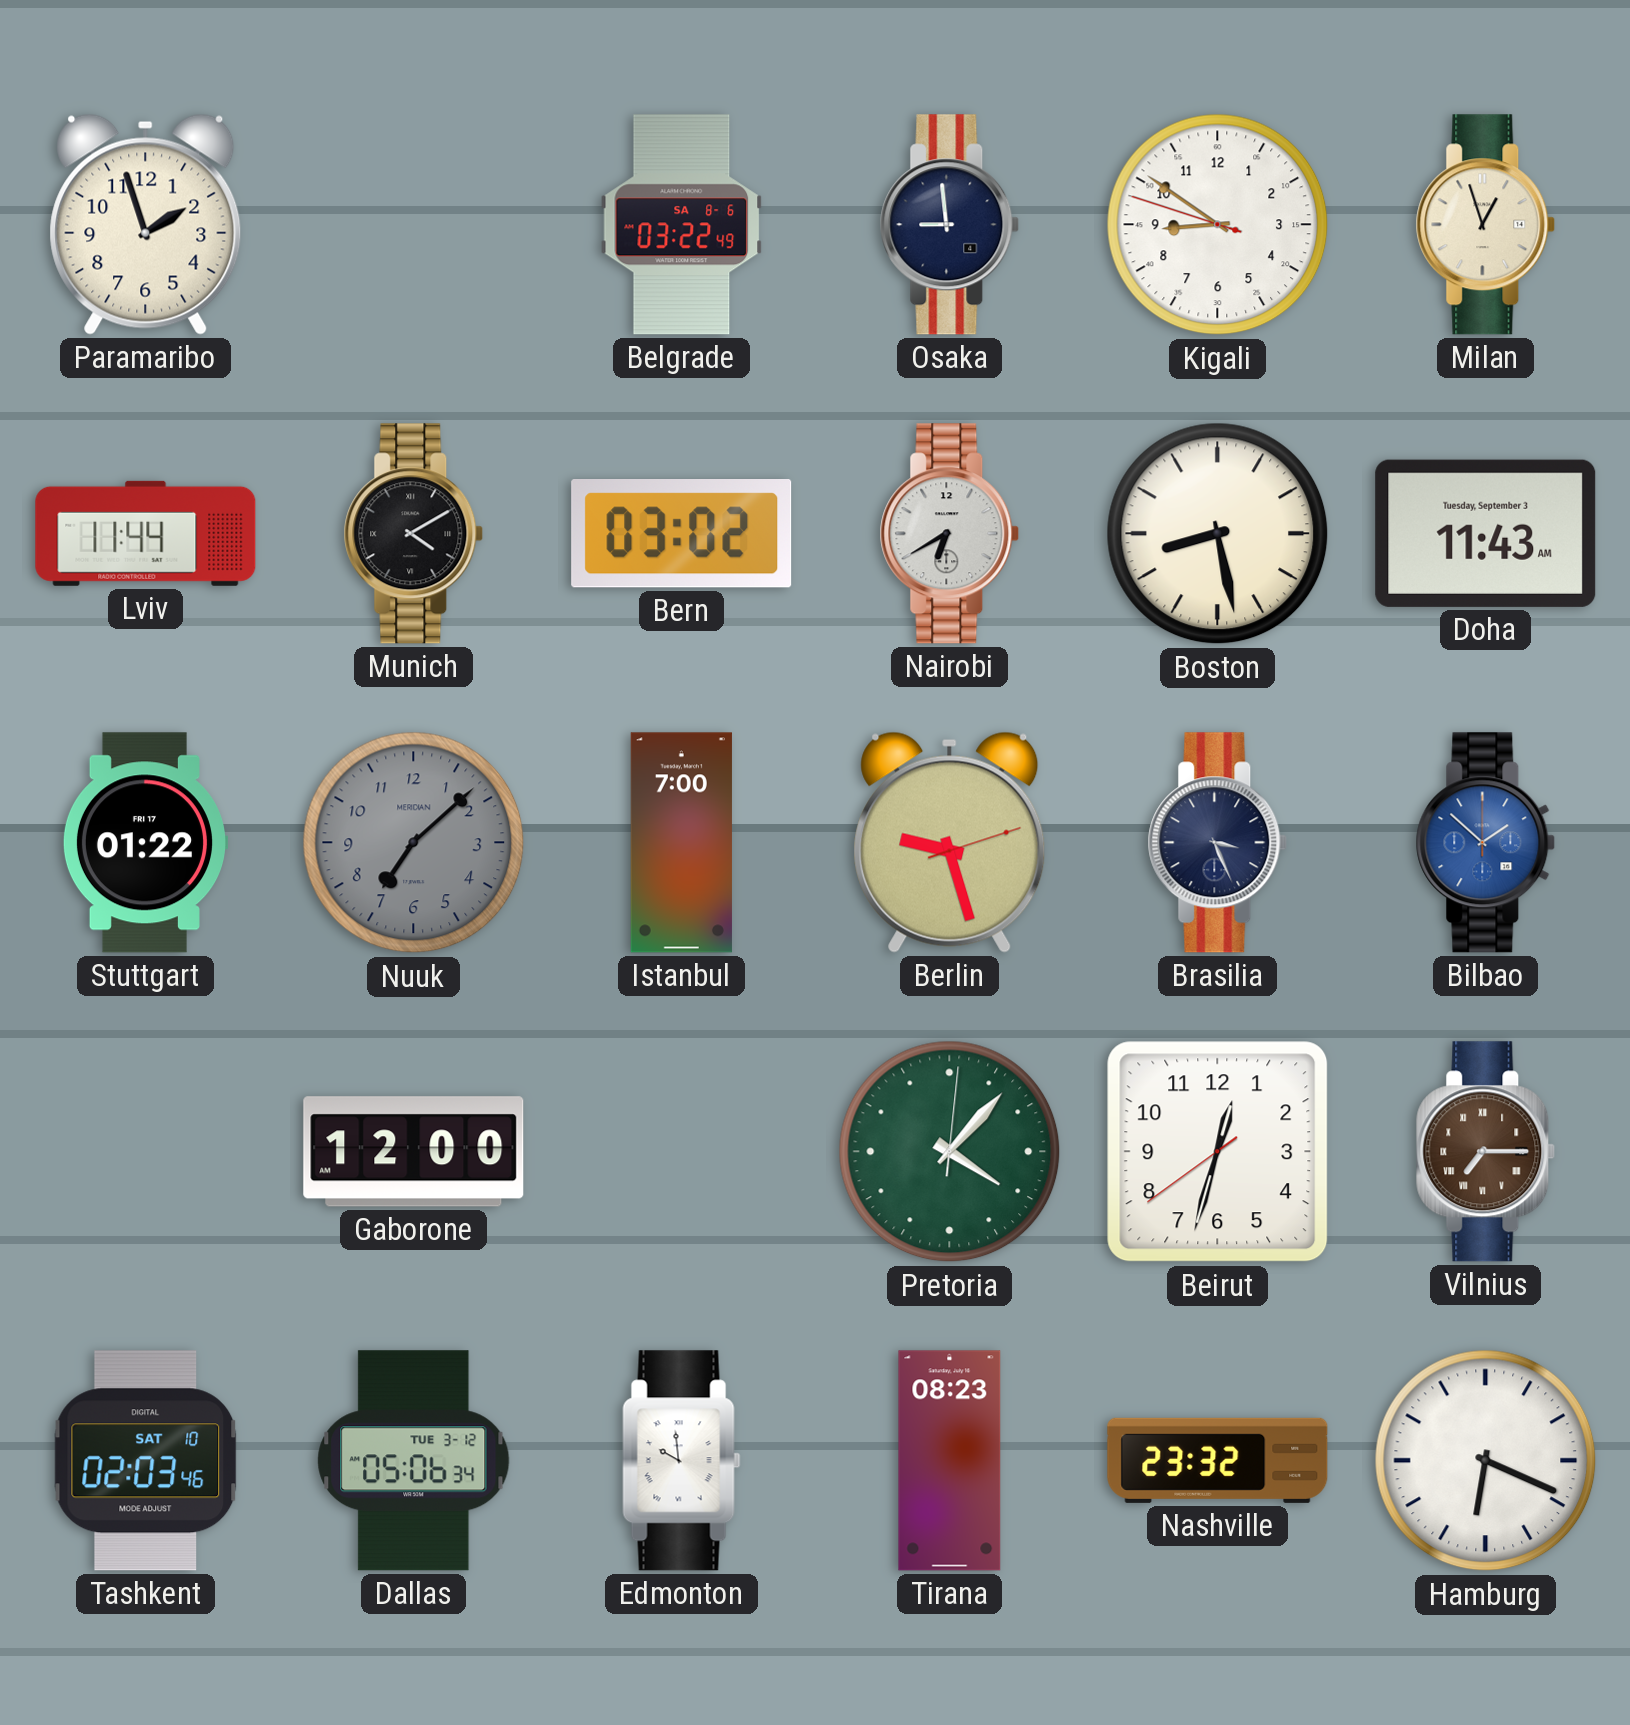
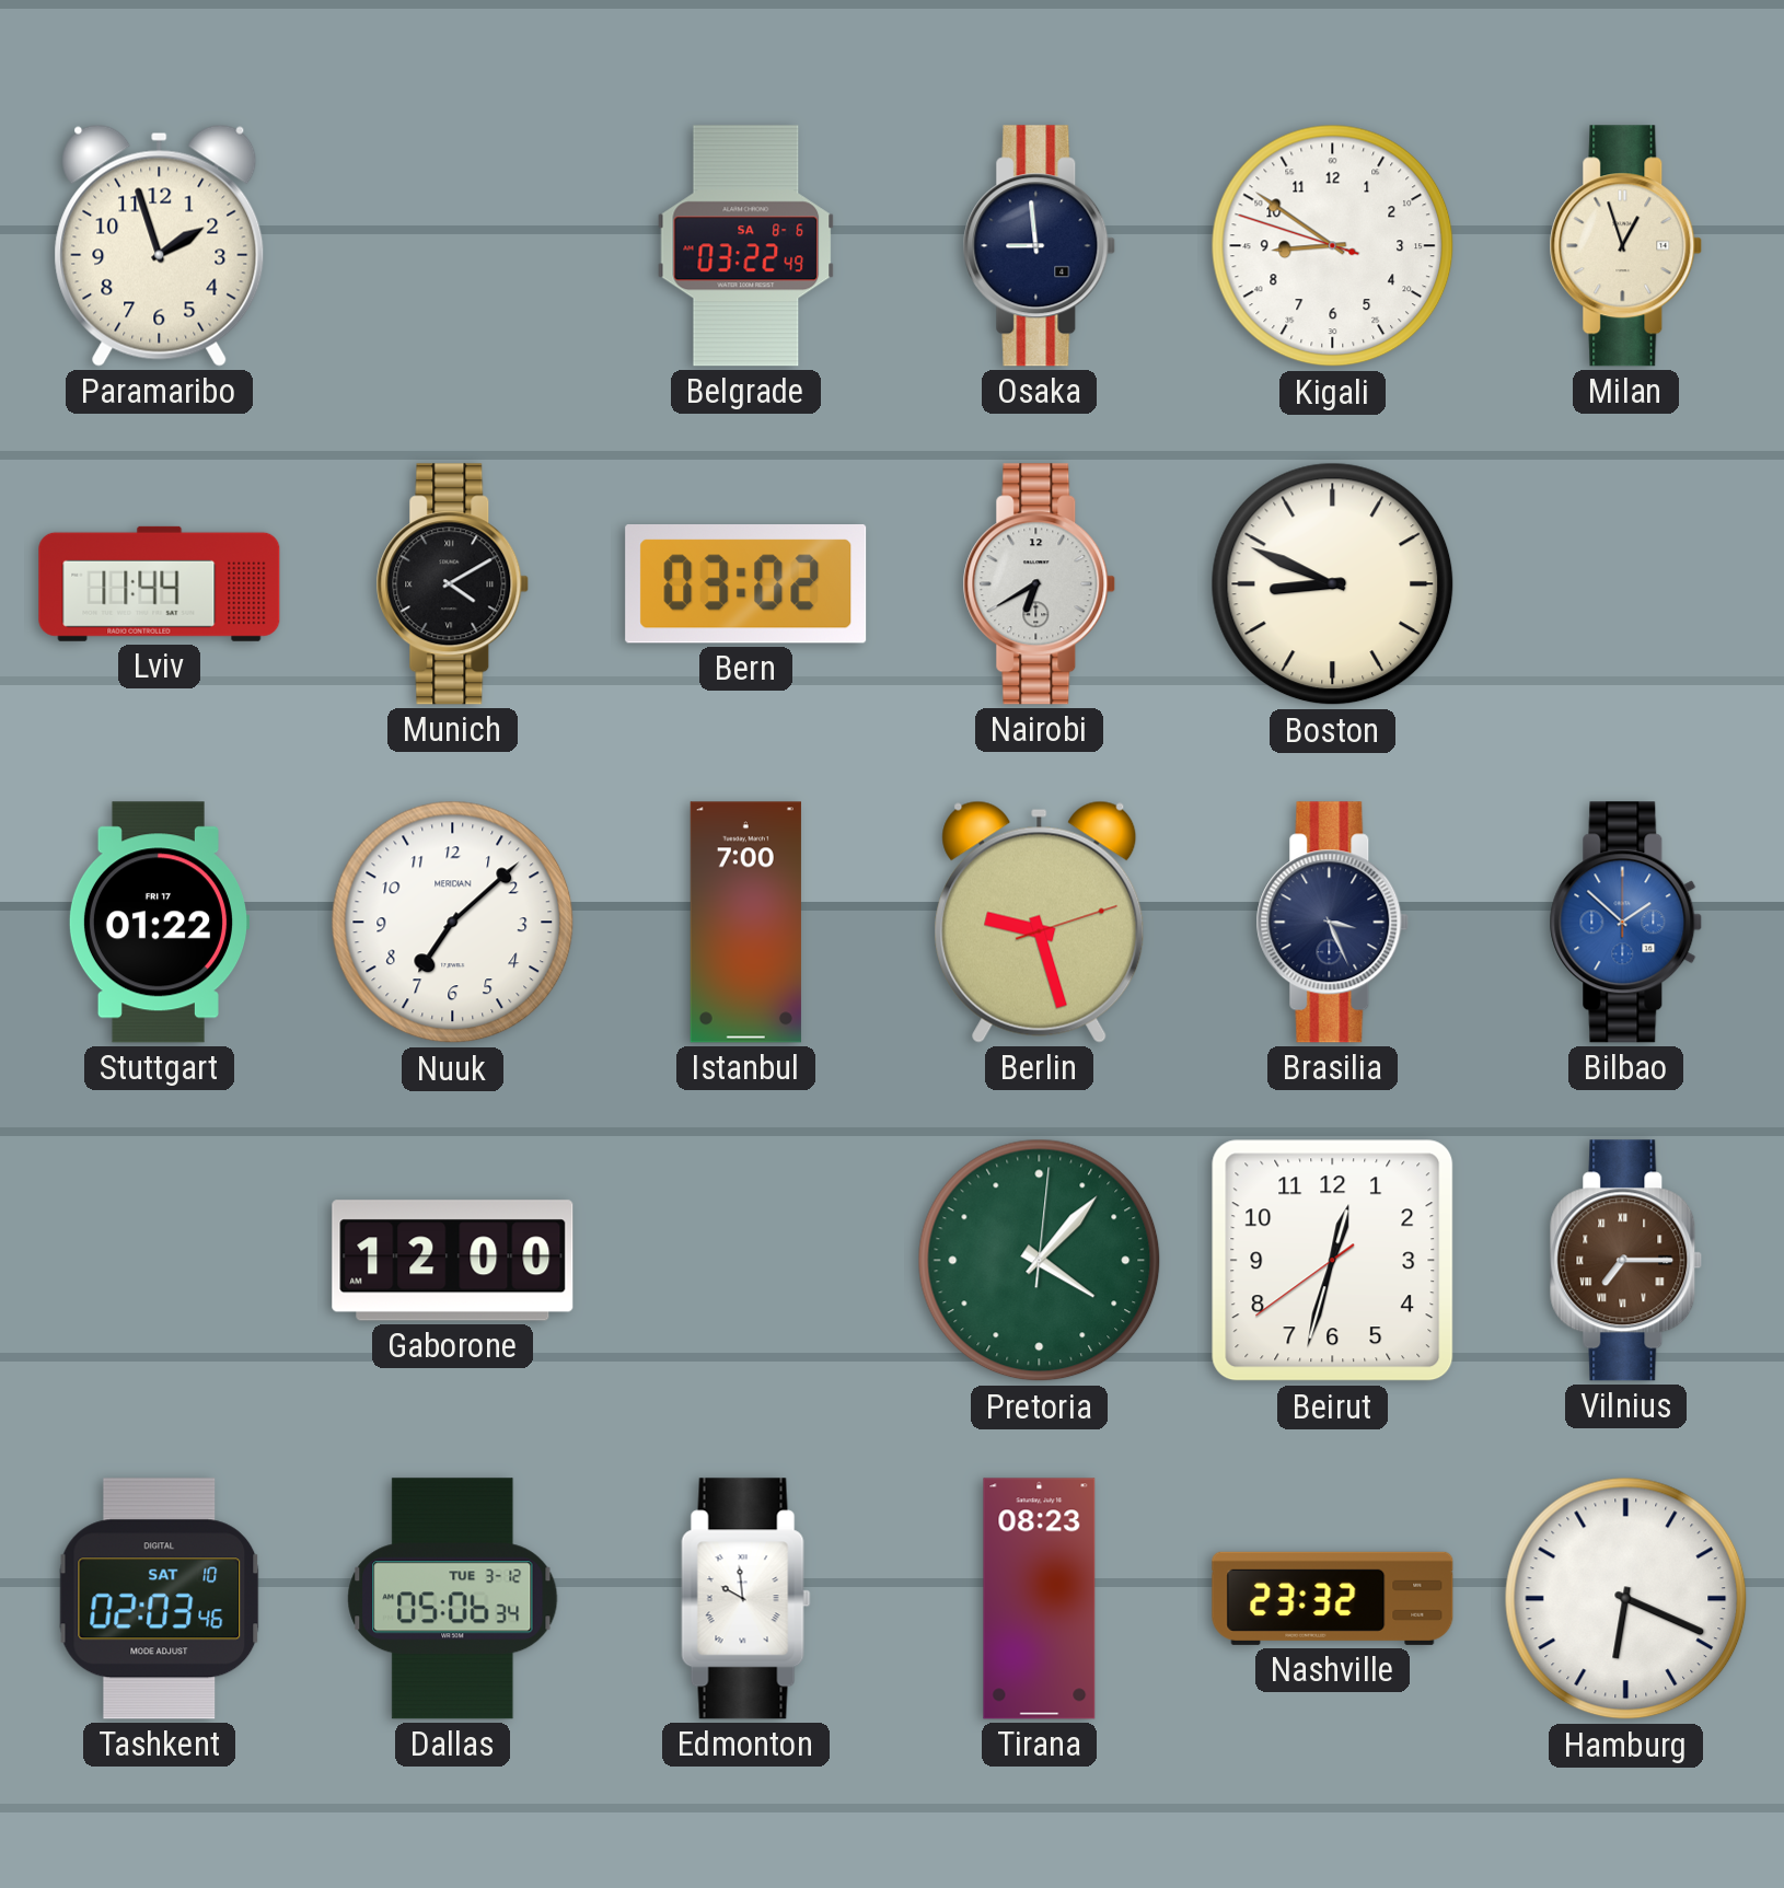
Boston: 8:28 -> 8:49
Doha: 11:43 -> none
Nuuk dial: grey -> white
